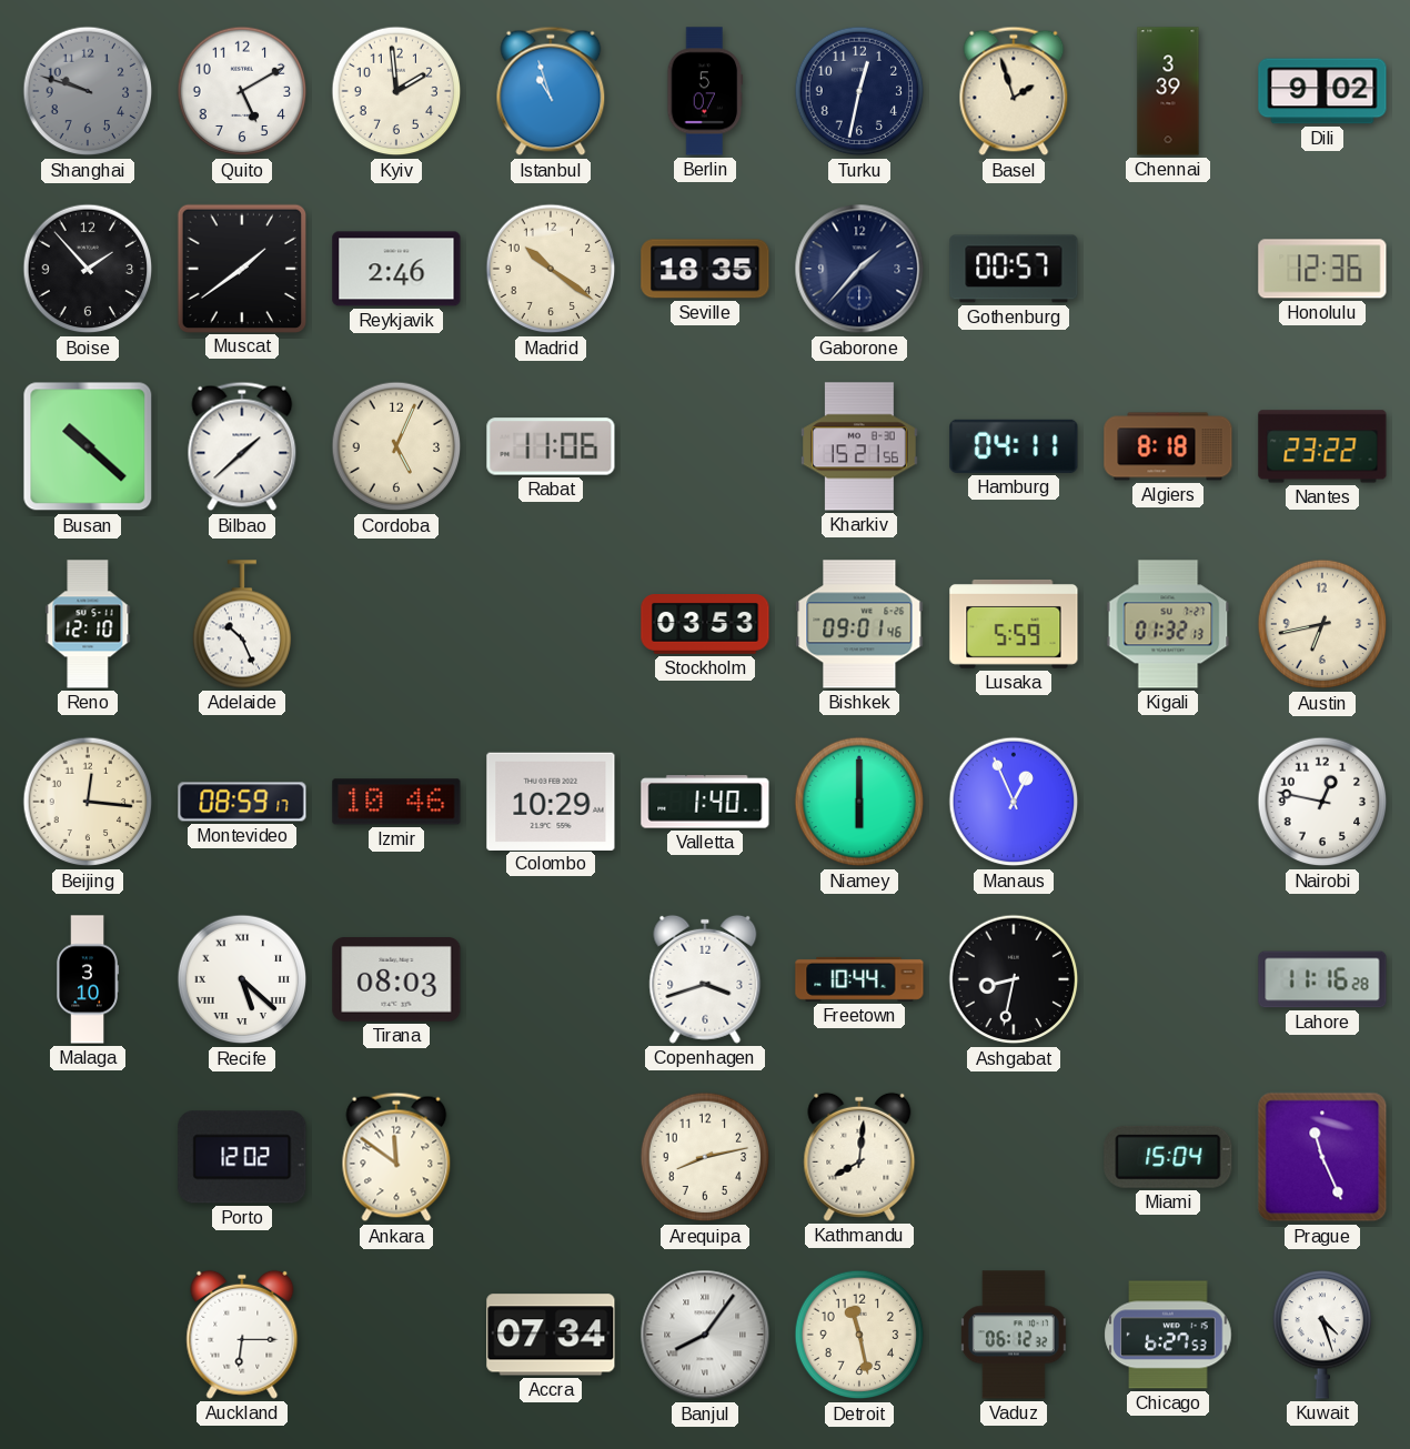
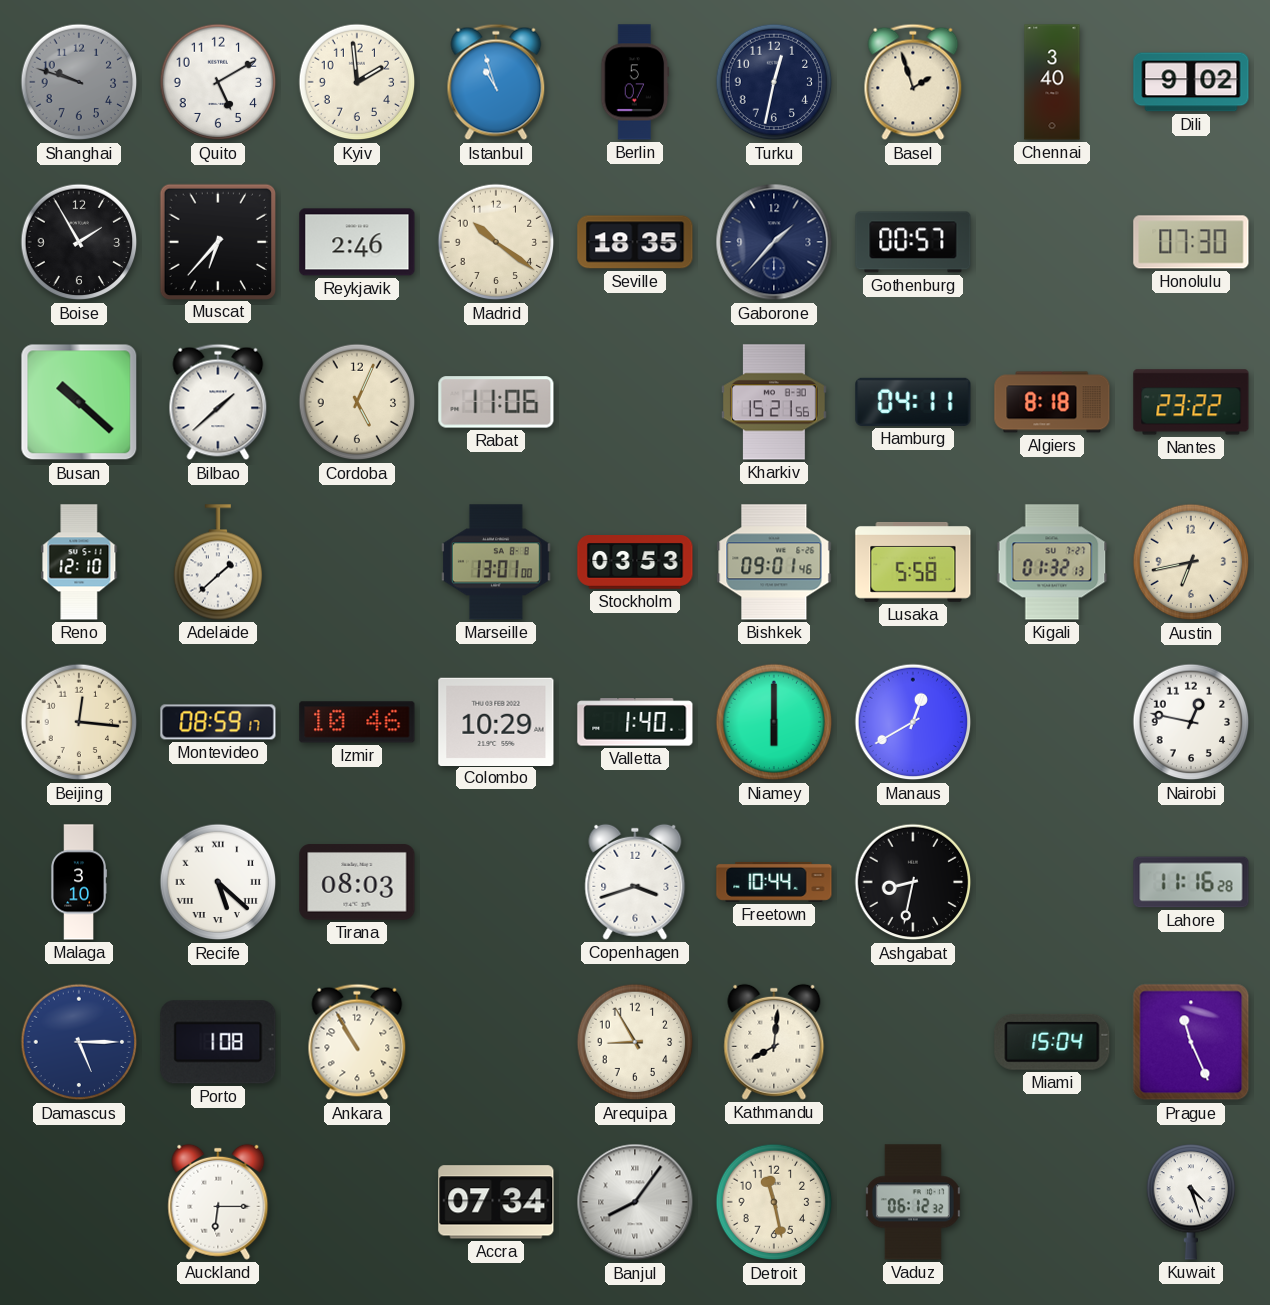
Chennai: 3:39 -> 3:40
Boise: 1:53 -> 1:55
Muscat: 1:39 -> 6:37
Honolulu: 12:36 -> 07:30
Adelaide: 10:26 -> 1:38
Marseille: none -> 13:01
Lusaka: 5:59 -> 5:58
Manaus: 12:56 -> 12:40
Damascus: none -> 5:15
Porto: 12:02 -> 1:08
Ankara: 11:51 -> 10:55
Arequipa: 8:13 -> 8:55
Chicago: 6:27 -> none
